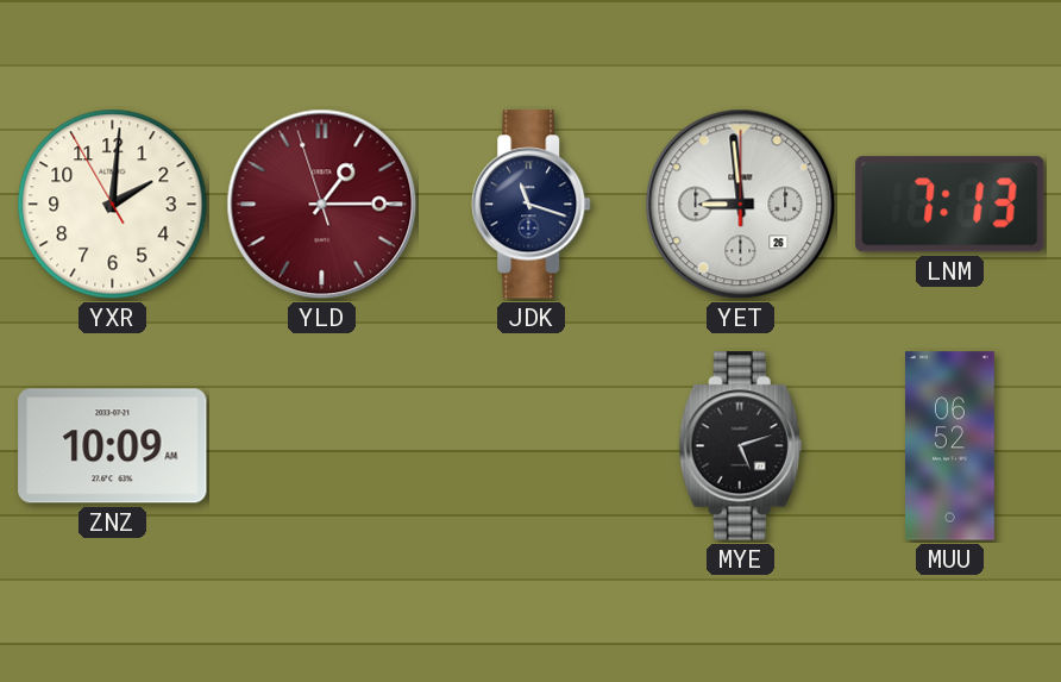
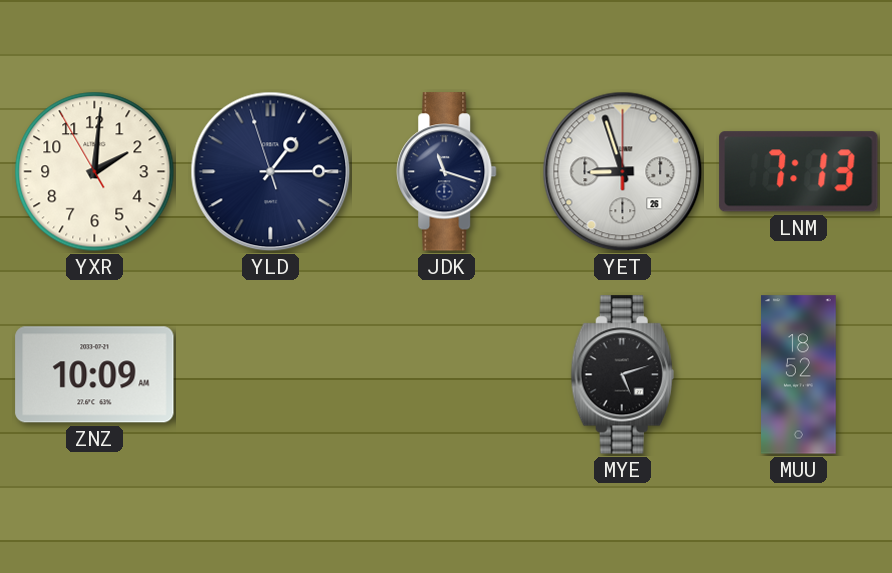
YLD dial: burgundy -> navy
YET: 8:59 -> 8:57
MUU: 06:52 -> 18:52
